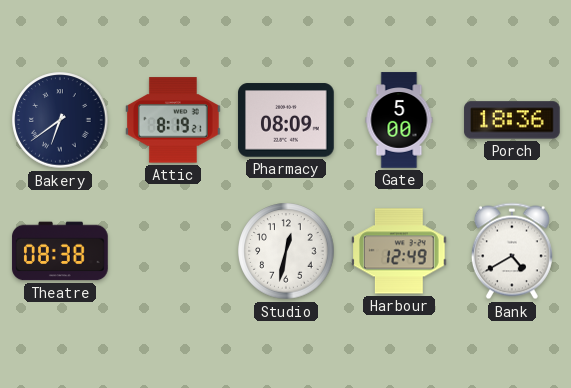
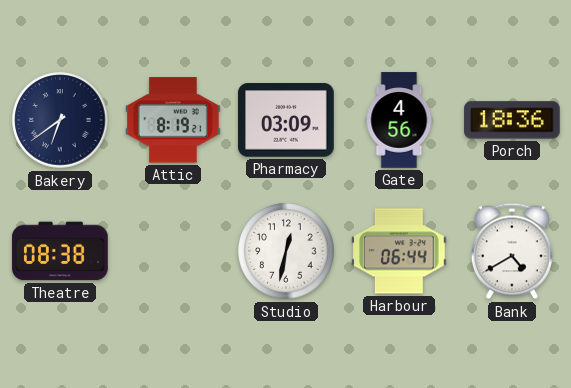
Pharmacy: 08:09 -> 03:09
Gate: 5:00 -> 4:56
Harbour: 12:49 -> 06:44
